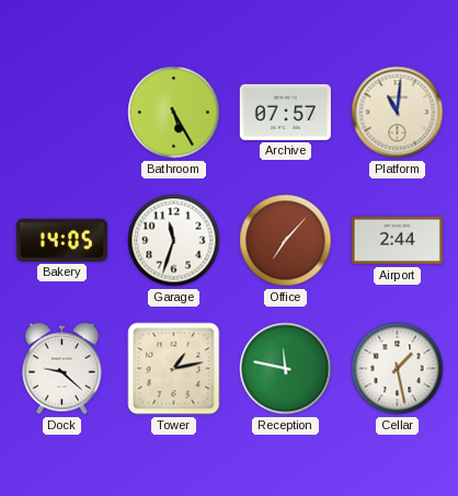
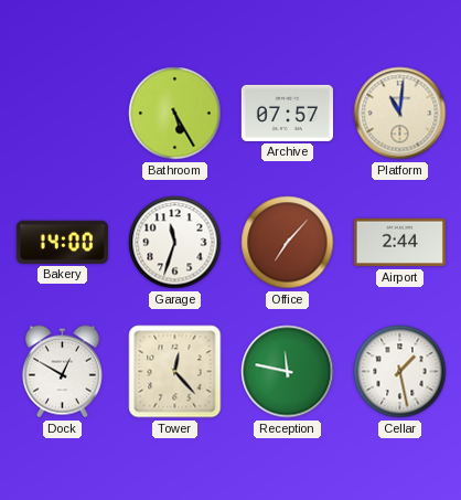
Bakery: 14:05 -> 14:00
Dock: 9:22 -> 12:50
Tower: 1:13 -> 12:23
